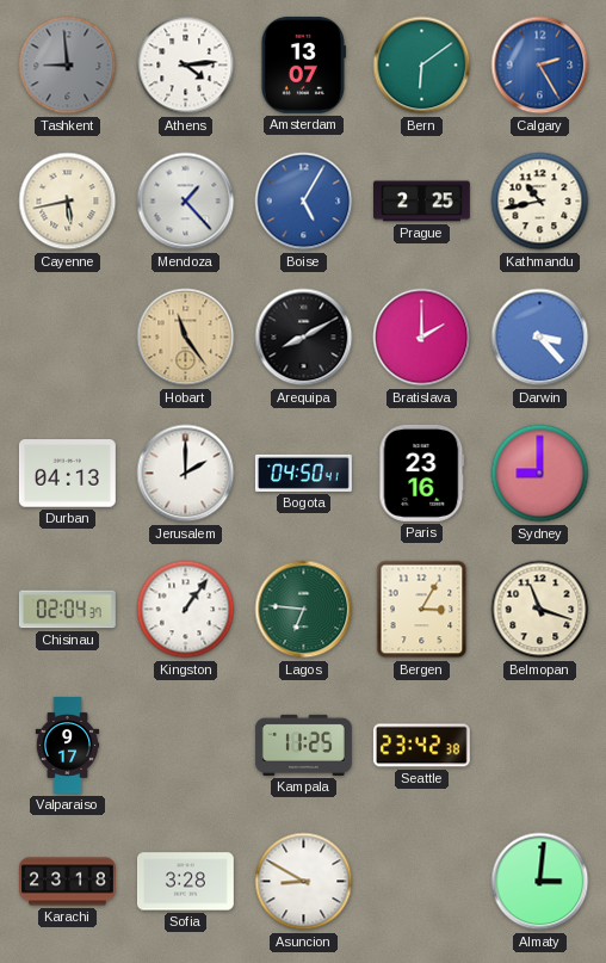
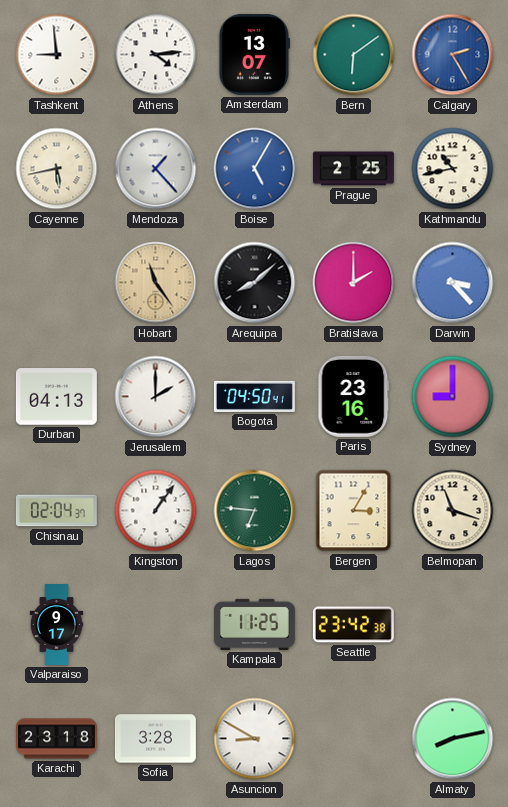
Tashkent dial: grey -> white
Arequipa: 8:10 -> 8:08
Almaty: 3:01 -> 8:13
